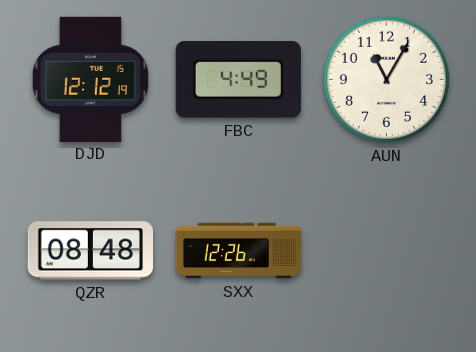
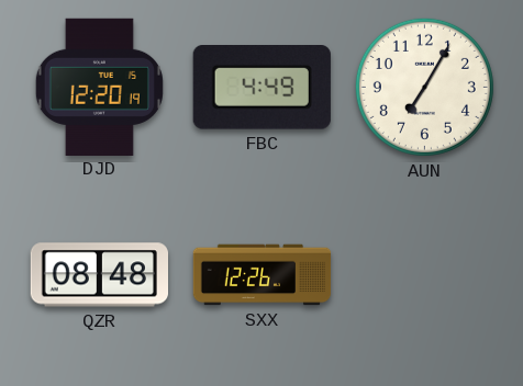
DJD: 12:12 -> 12:20
AUN: 11:05 -> 7:05
